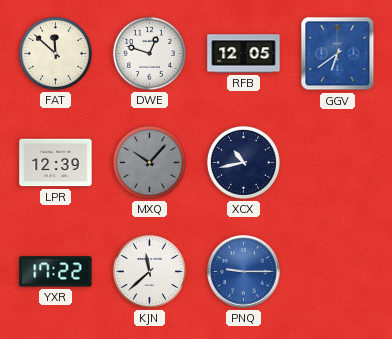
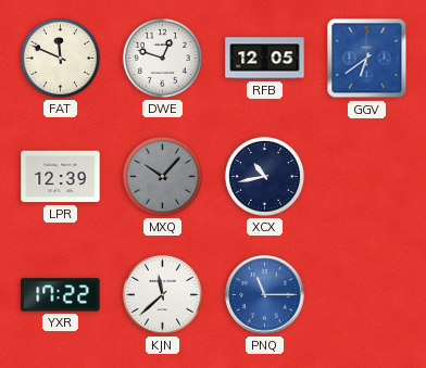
FAT: 11:52 -> 11:49
PNQ: 9:15 -> 11:15
